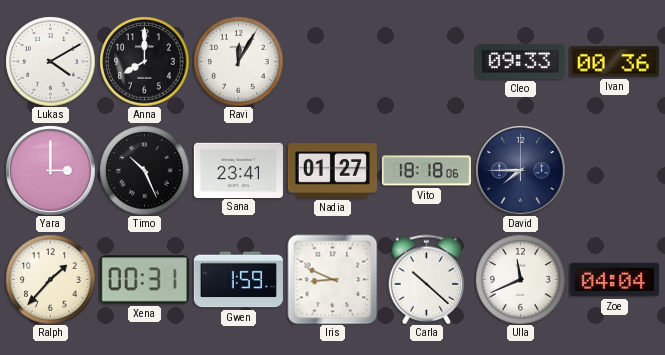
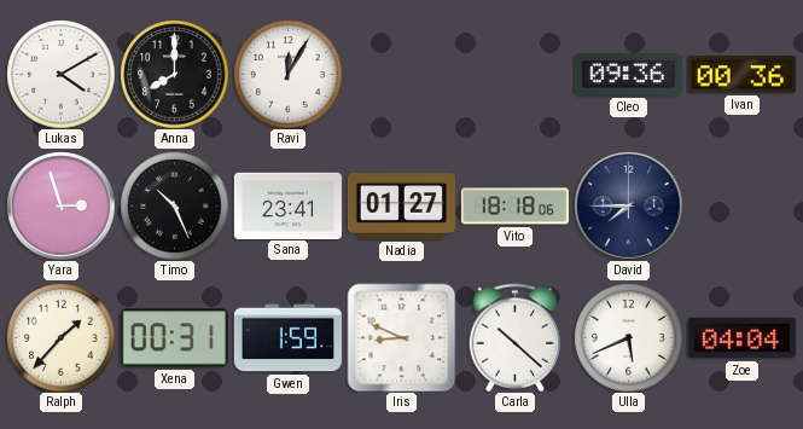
Cleo: 09:33 -> 09:36
Yara: 3:00 -> 2:57
Ulla: 11:41 -> 5:41
